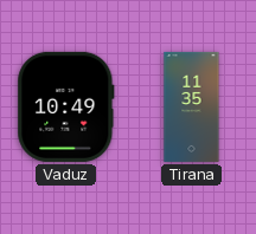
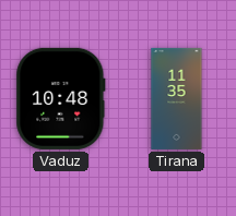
Vaduz: 10:49 -> 10:48
